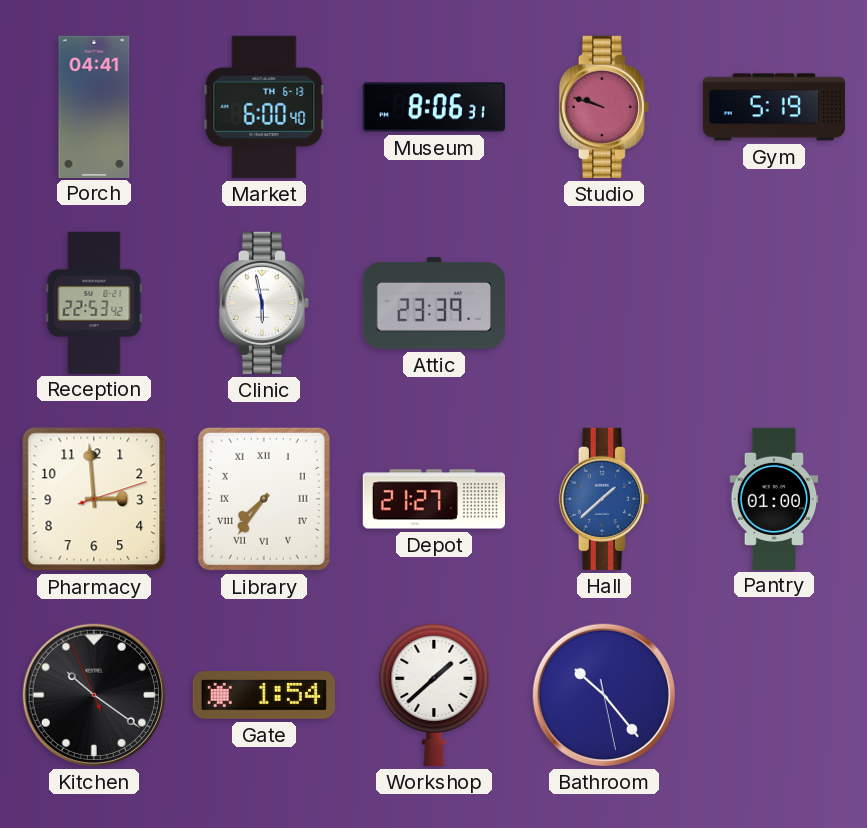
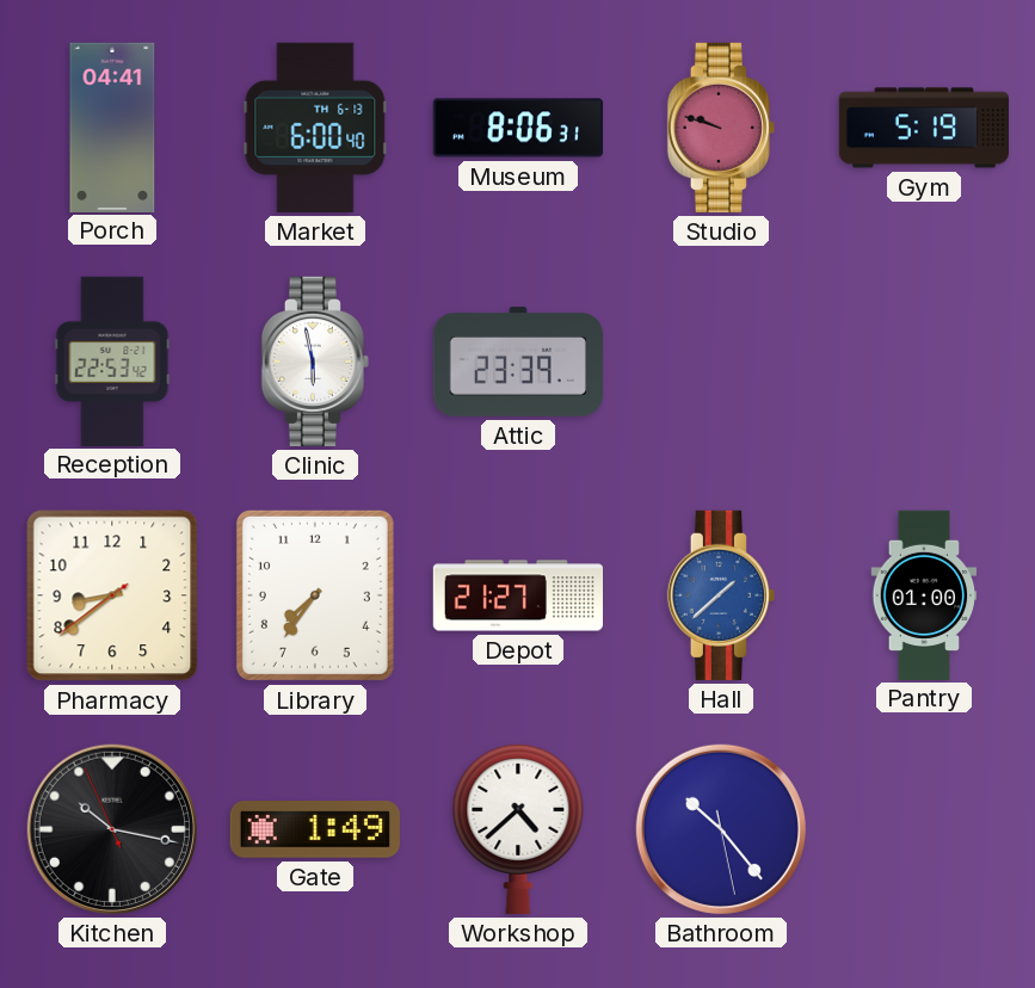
Pharmacy: 2:59 -> 8:38
Library numerals: Roman -> Arabic
Kitchen: 10:20 -> 10:16
Gate: 1:54 -> 1:49
Workshop: 1:38 -> 4:38
